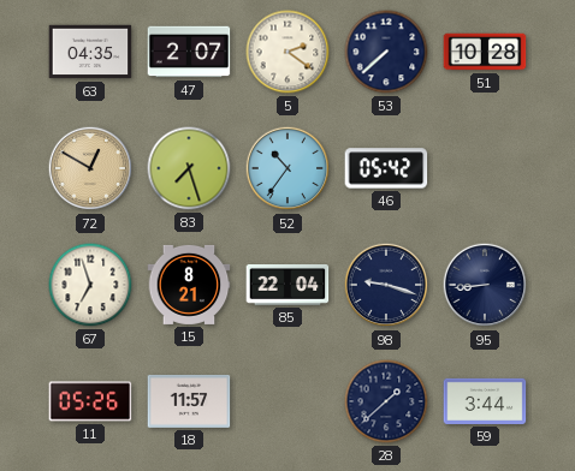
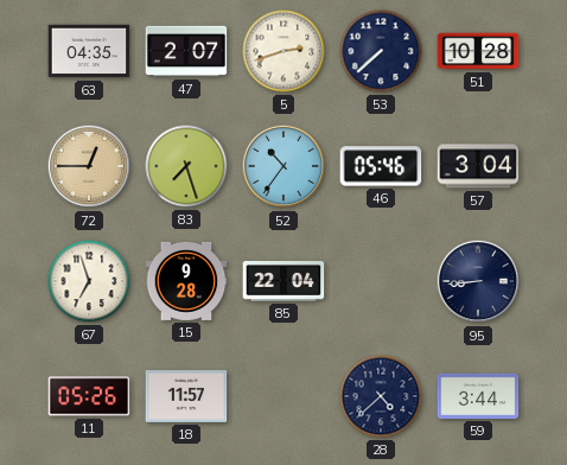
5: 2:21 -> 2:42
72: 12:50 -> 12:45
46: 05:42 -> 05:46
57: none -> 3:04
15: 8:21 -> 9:28
98: 9:18 -> none
28: 1:38 -> 4:38
